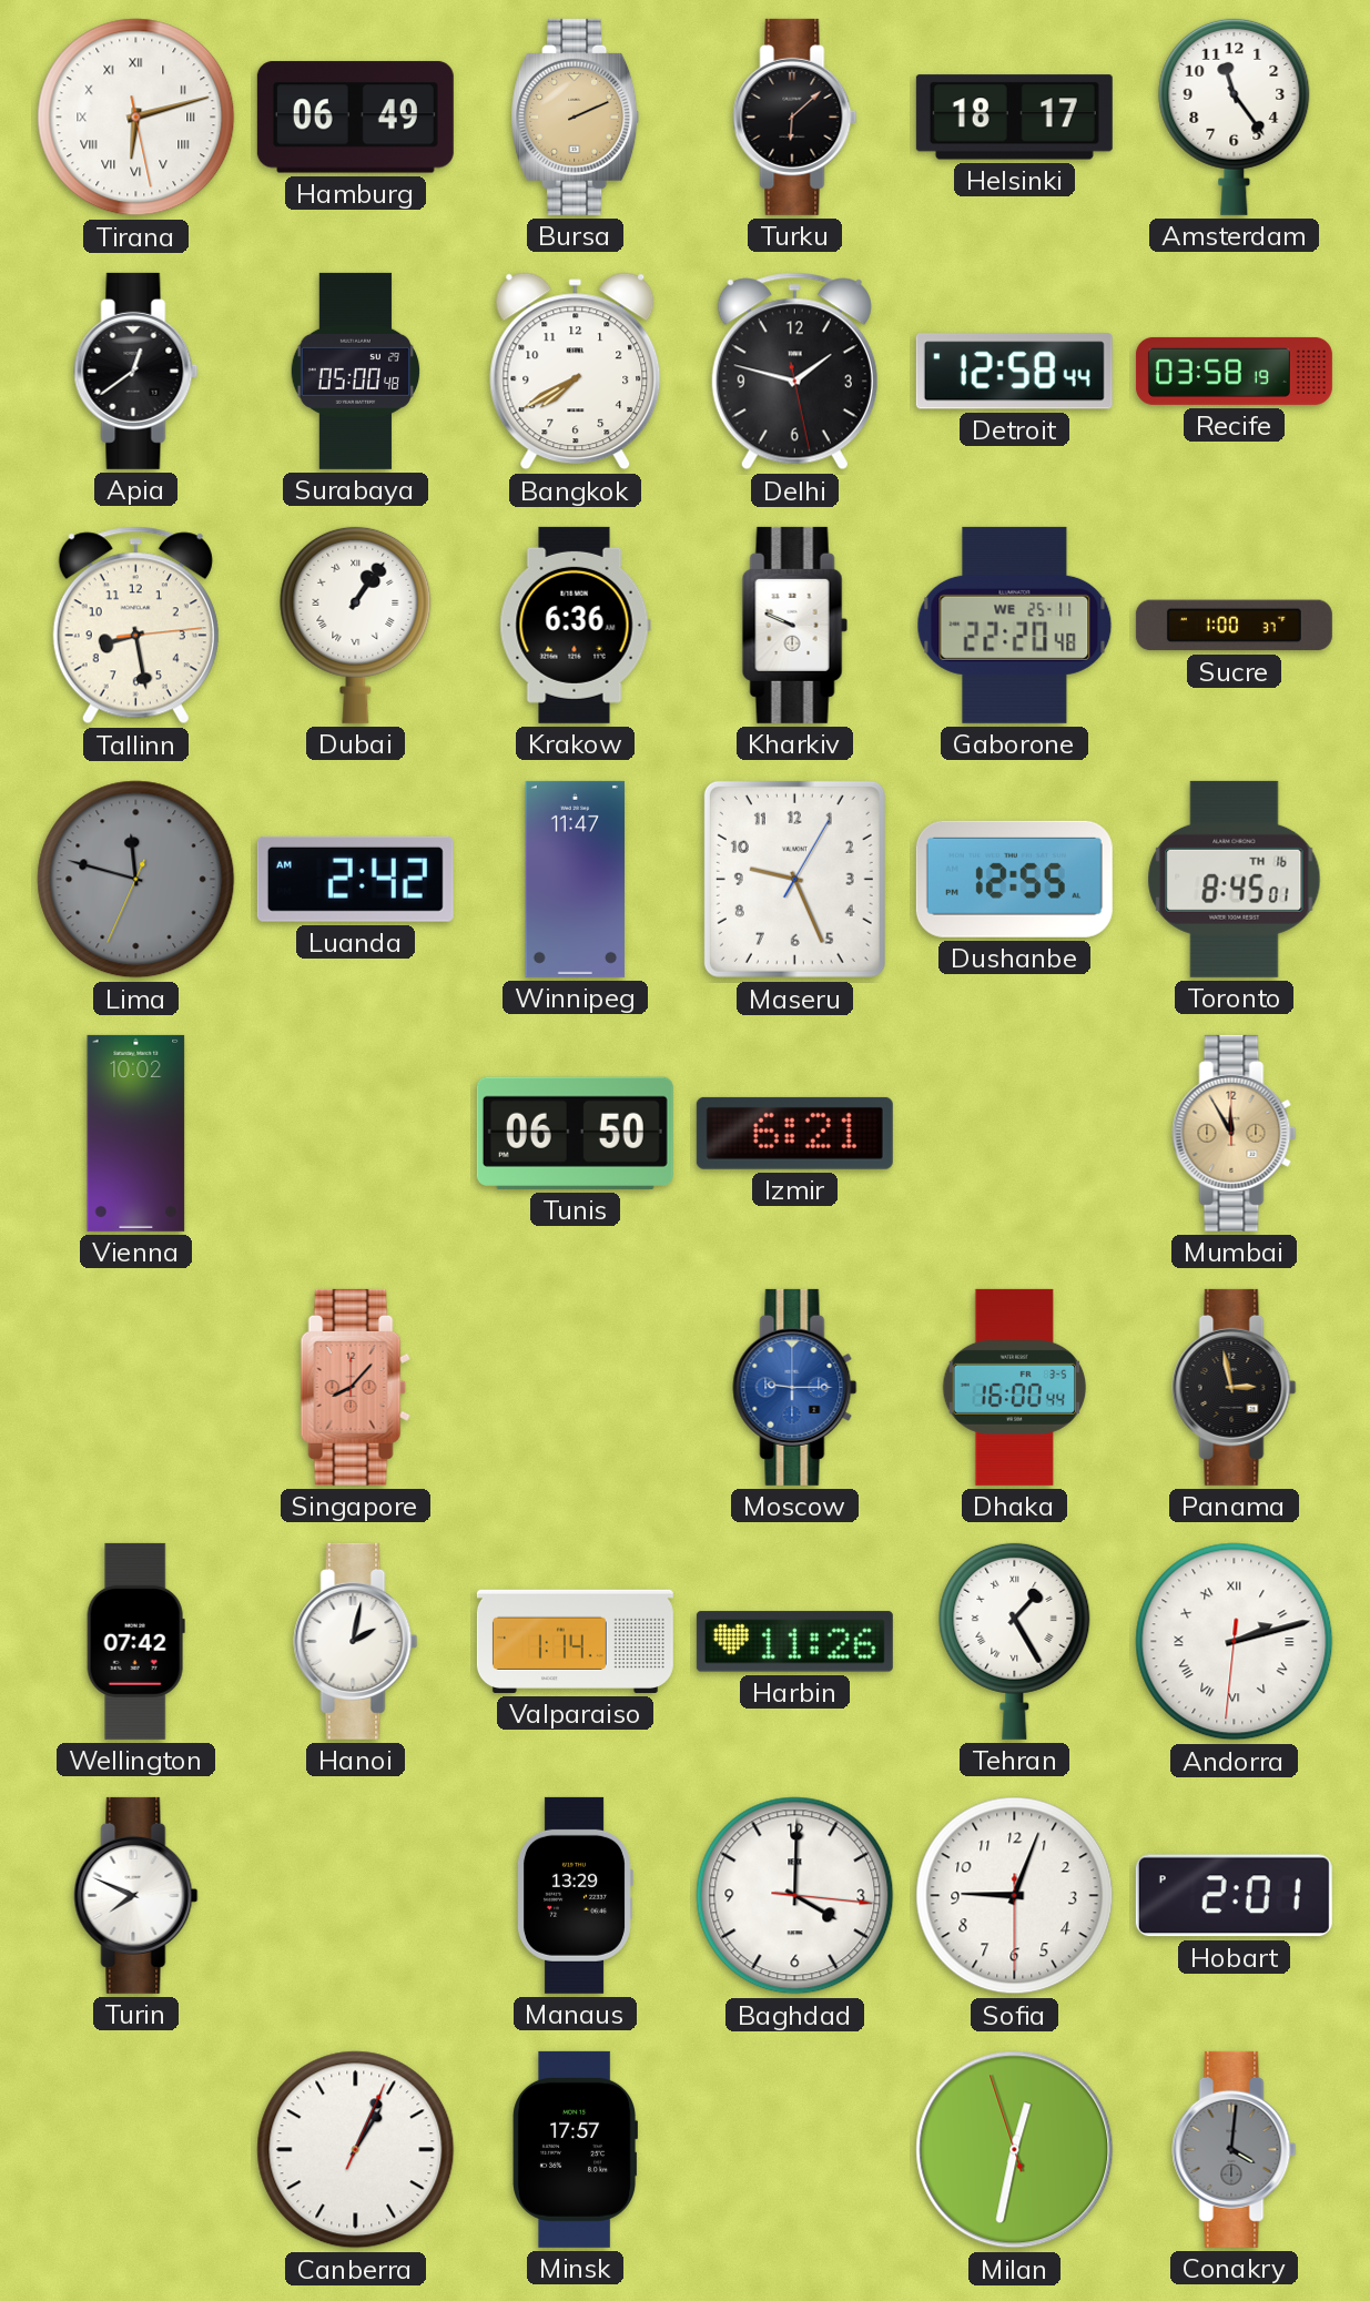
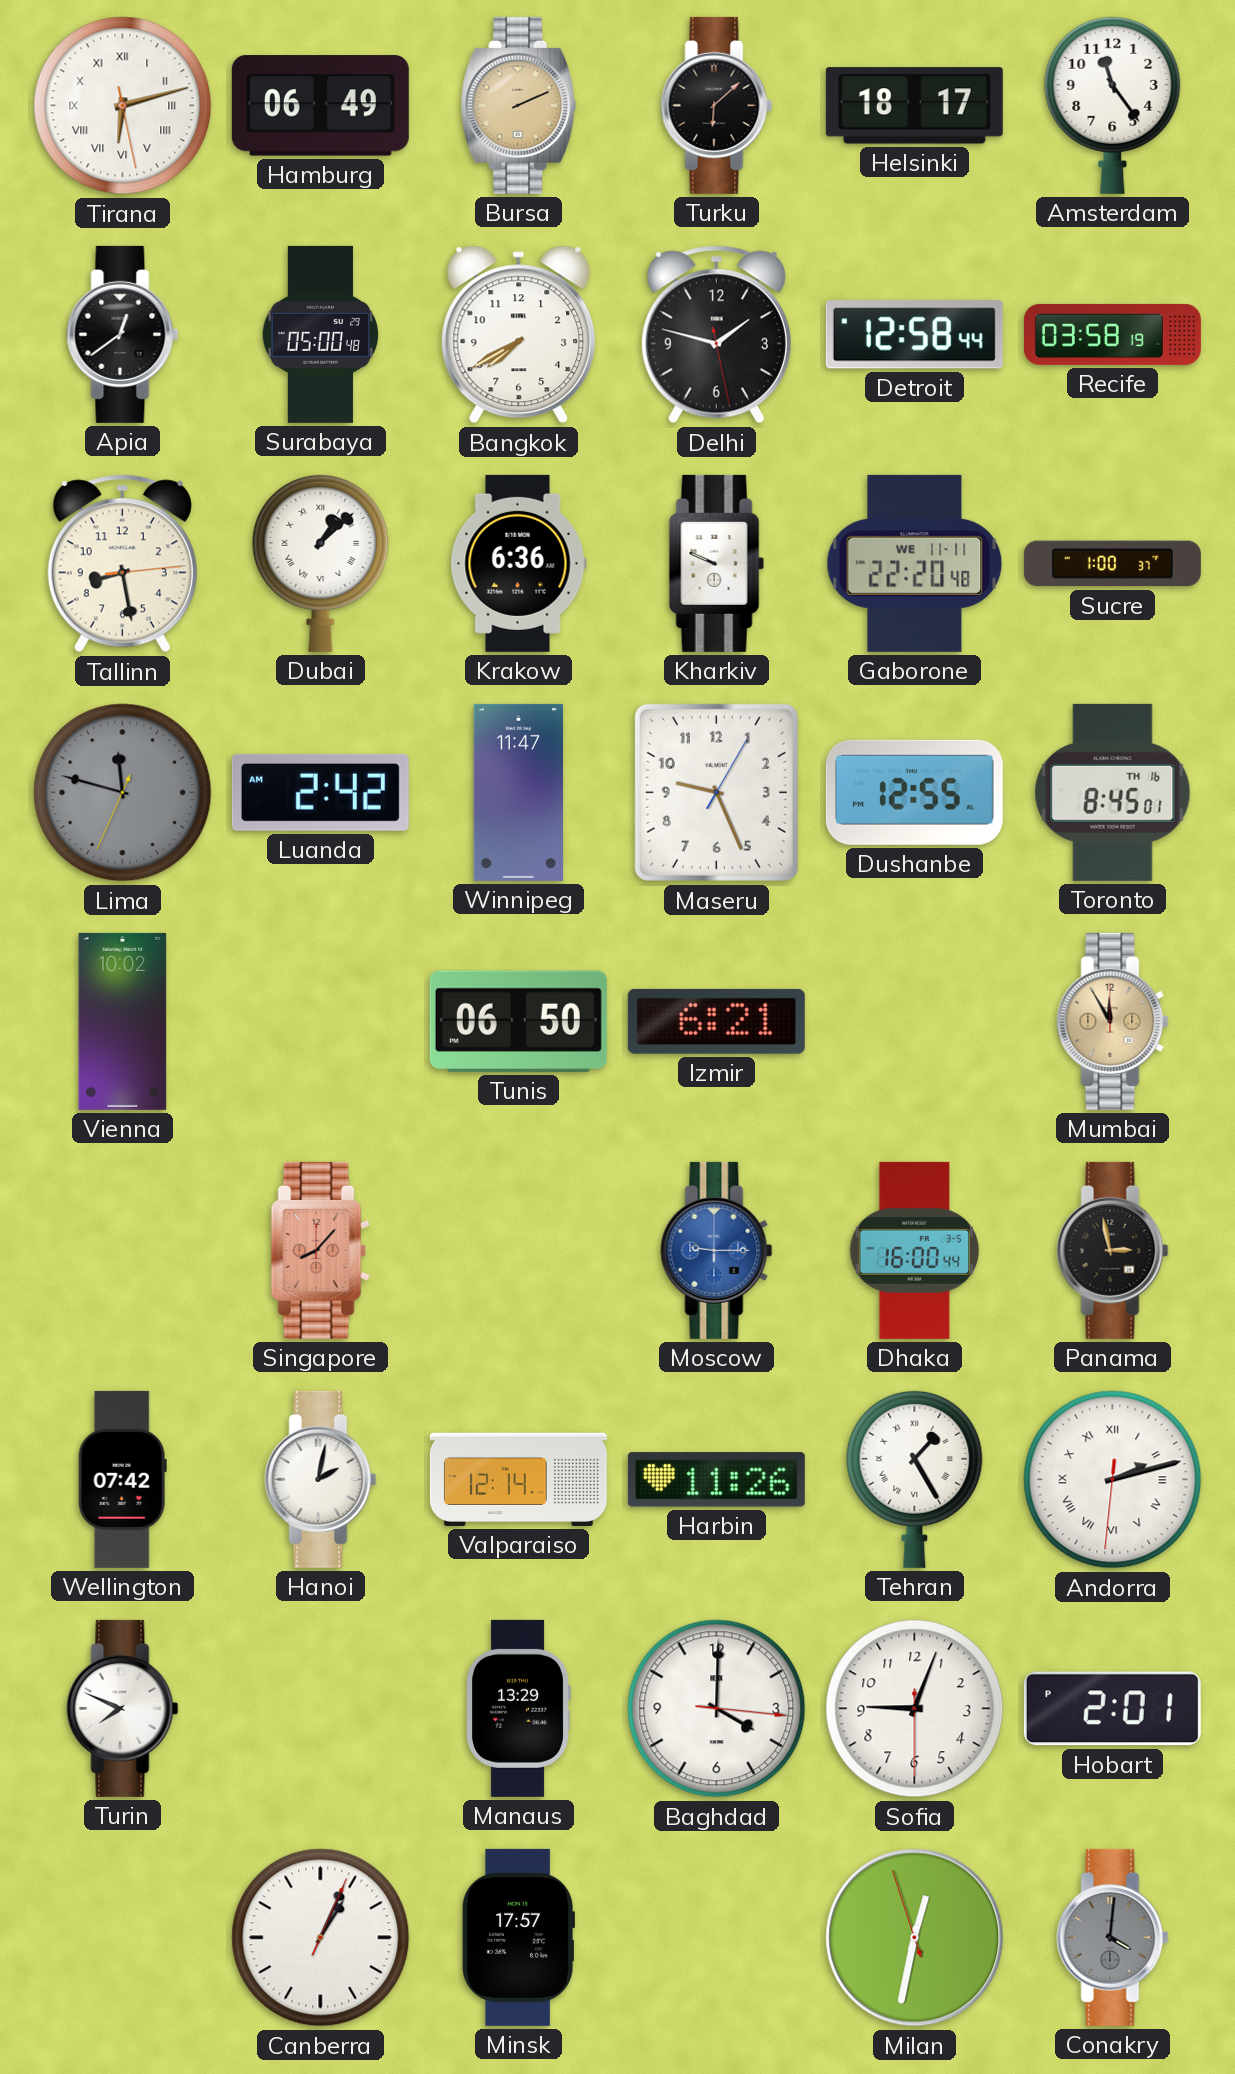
Dubai: 1:06 -> 1:08
Gaborone date: WE 25-11 -> WE 11-11
Valparaiso: 1:14 -> 12:14
